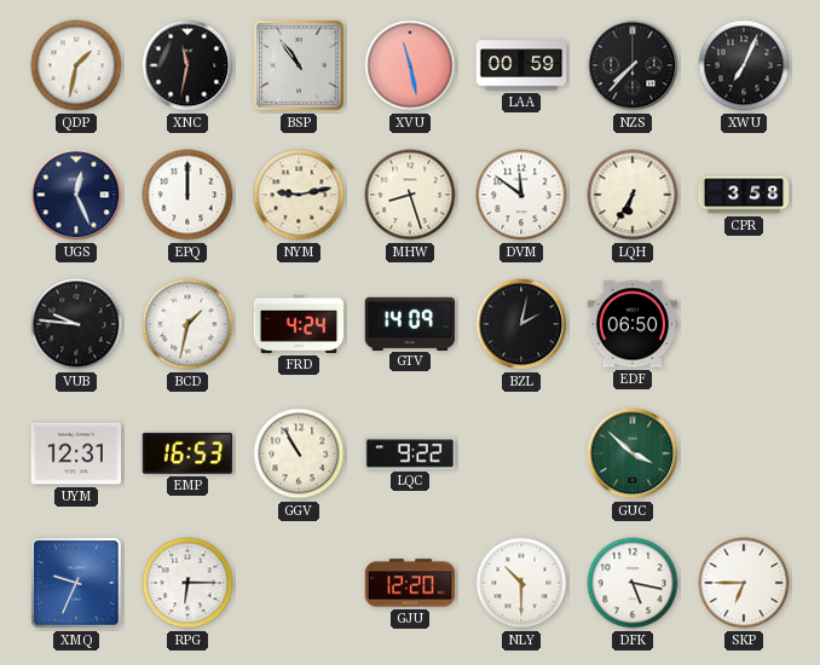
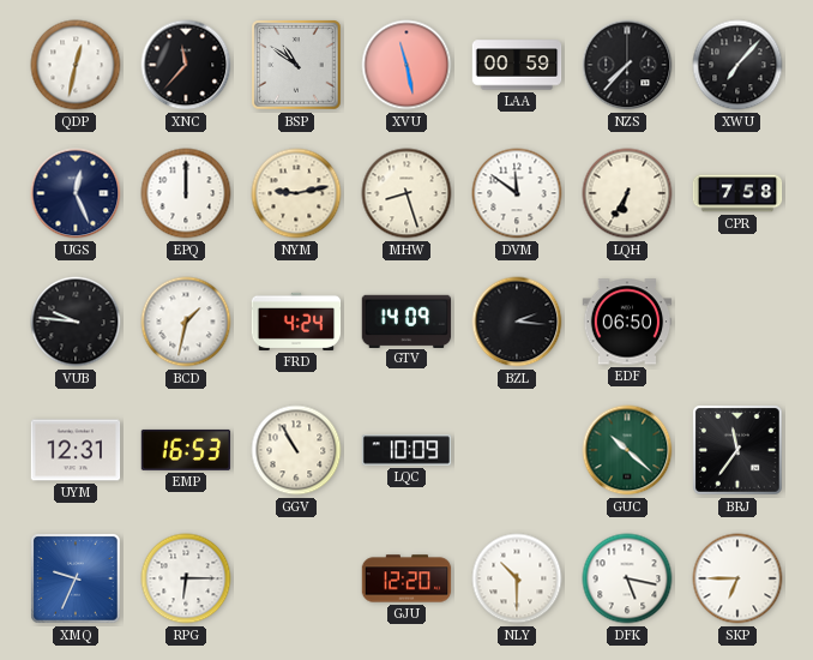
QDP: 1:32 -> 12:32
XNC: 11:32 -> 11:37
BSP: 10:54 -> 10:51
XWU: 7:04 -> 7:07
CPR: 3:58 -> 7:58
BZL: 2:02 -> 2:16
LQC: 9:22 -> 10:09
GUC: 3:52 -> 10:22
BRJ: none -> 11:36
